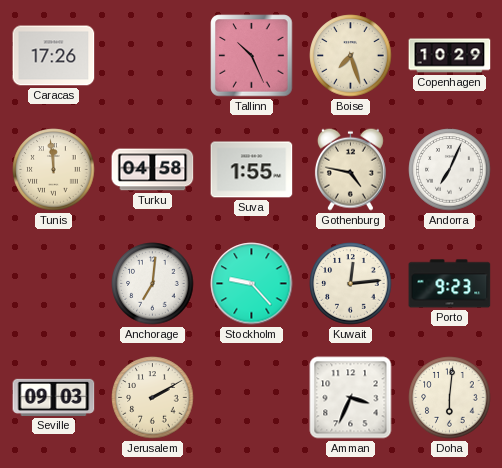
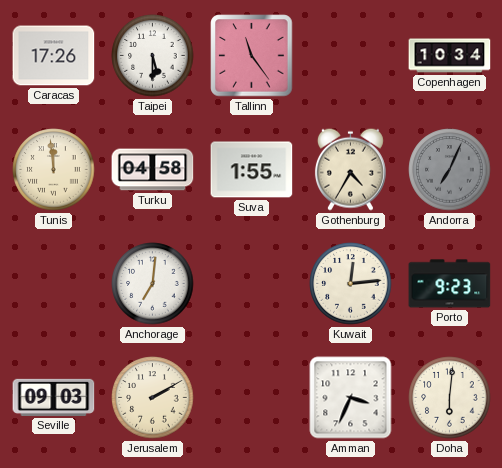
Taipei: none -> 5:30
Tallinn: 10:26 -> 11:24
Boise: 7:27 -> none
Copenhagen: 10:29 -> 10:34
Gothenburg: 4:47 -> 4:35
Andorra dial: white -> grey
Stockholm: 9:23 -> none
